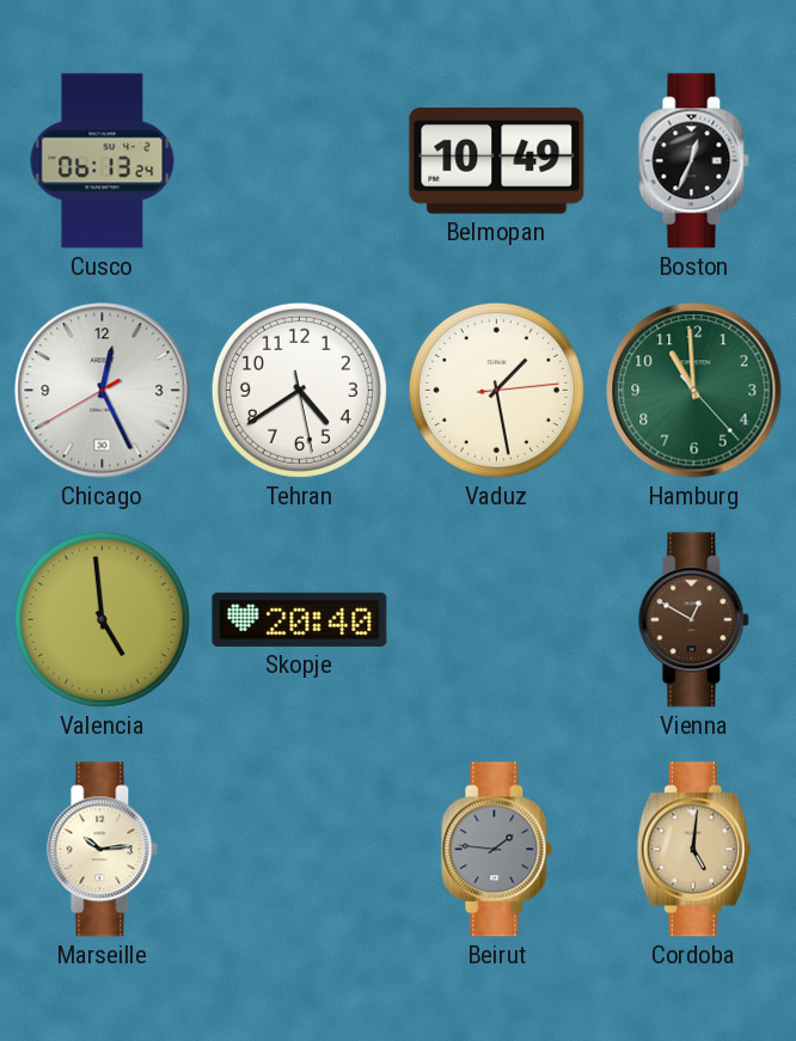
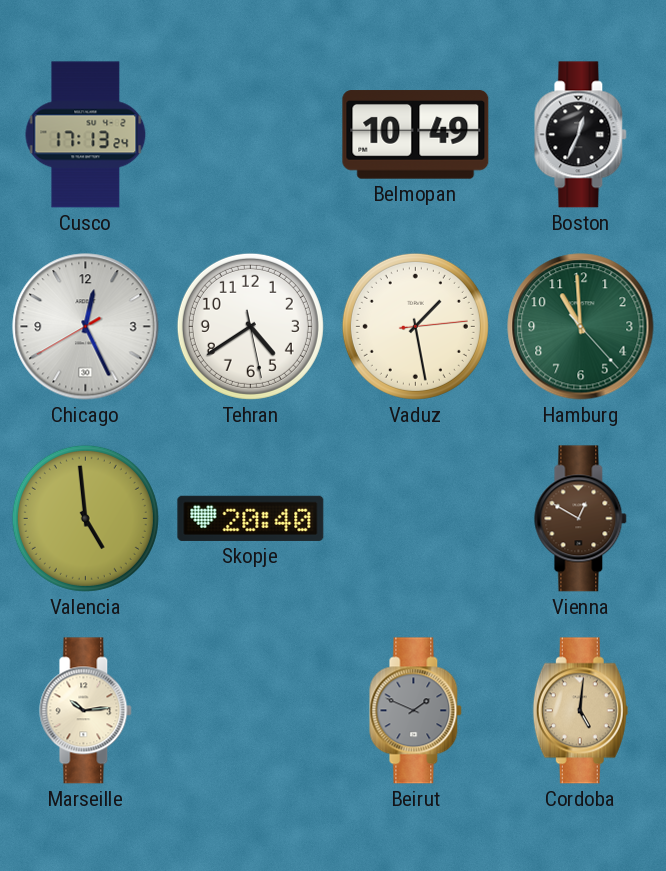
Cusco: 06:13 -> 17:13
Beirut: 1:46 -> 1:49
